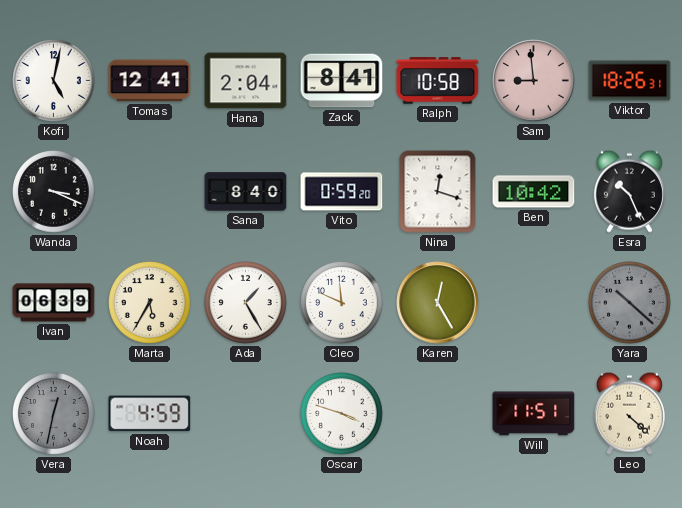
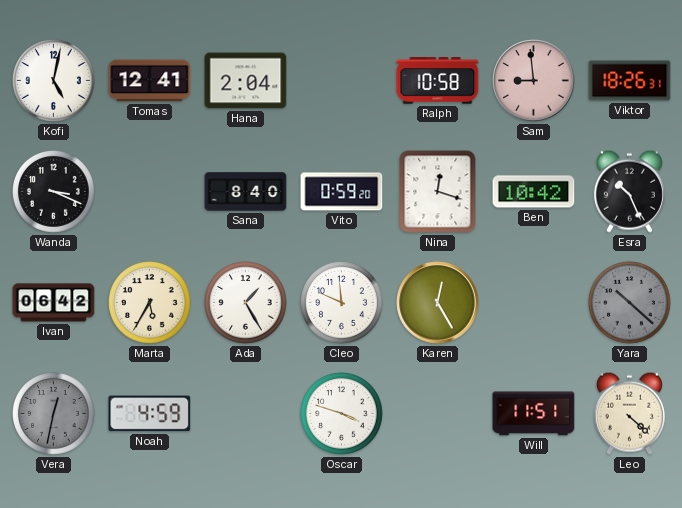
Zack: 8:41 -> none
Ivan: 06:39 -> 06:42
